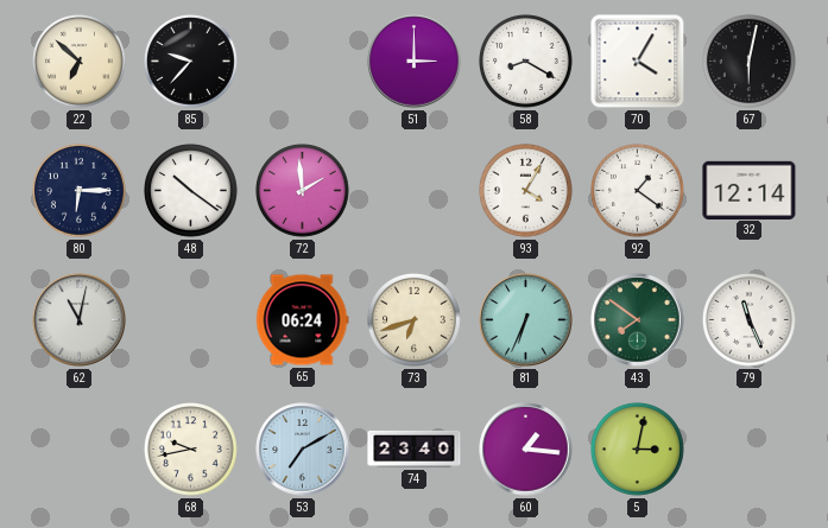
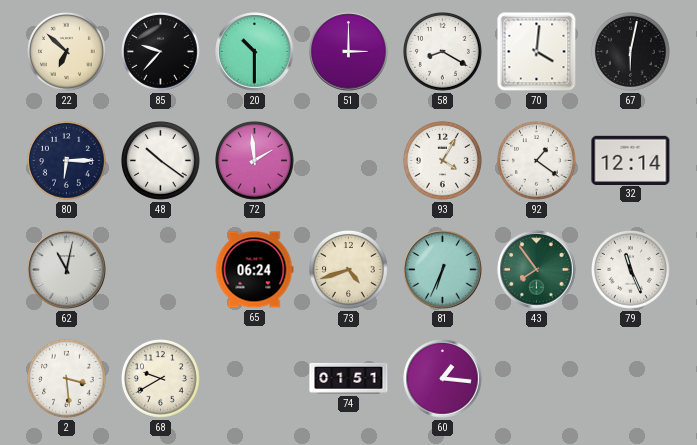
20: none -> 10:30
70: 4:05 -> 4:01
73: 6:42 -> 4:42
43: 7:51 -> 7:54
2: none -> 3:29
68: 9:43 -> 9:40
53: 7:10 -> none
74: 23:40 -> 01:51
5: 3:02 -> none
